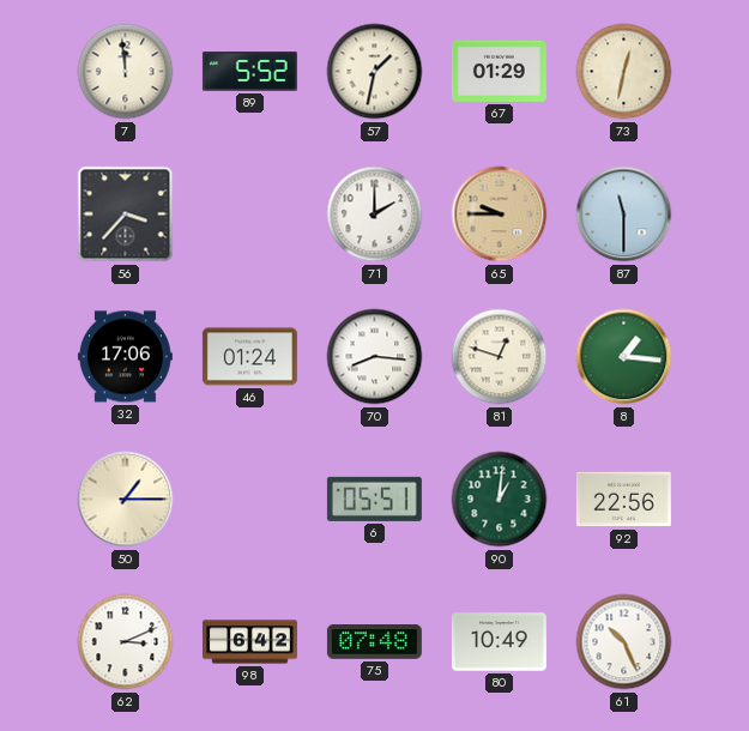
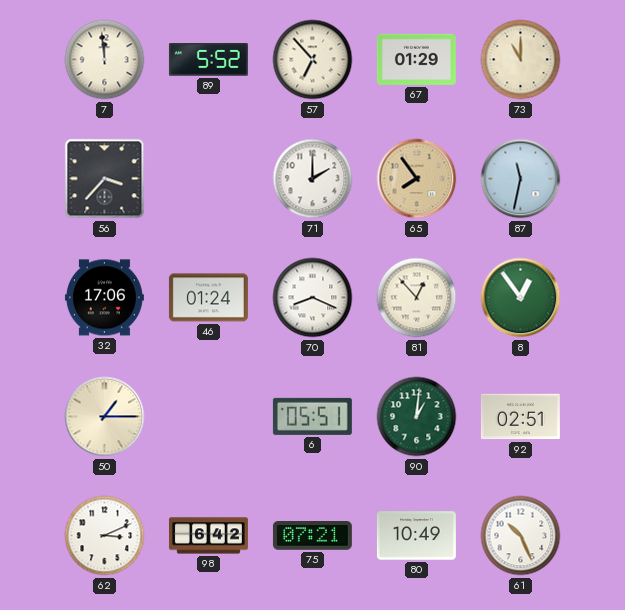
57: 1:32 -> 6:53
73: 12:32 -> 11:00
65: 9:45 -> 7:54
87: 11:30 -> 11:32
70: 8:16 -> 8:19
81: 12:48 -> 12:53
8: 1:16 -> 12:54
92: 22:56 -> 02:51
75: 07:48 -> 07:21
